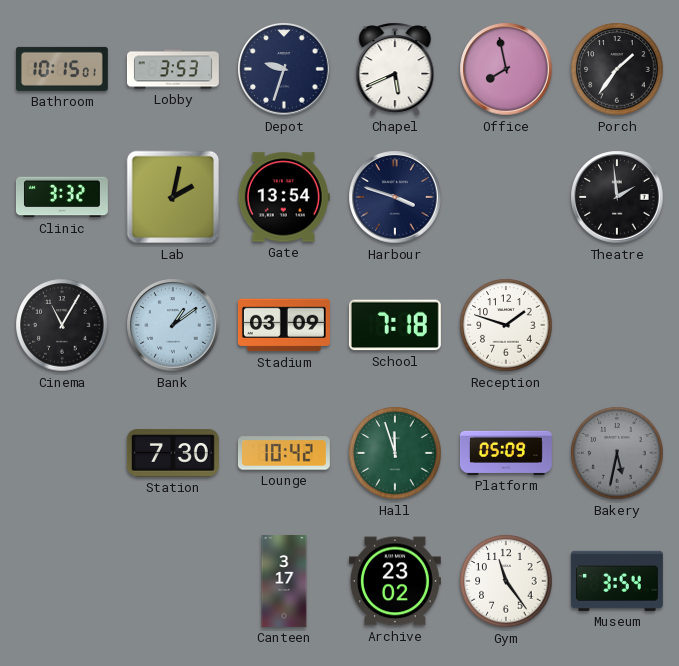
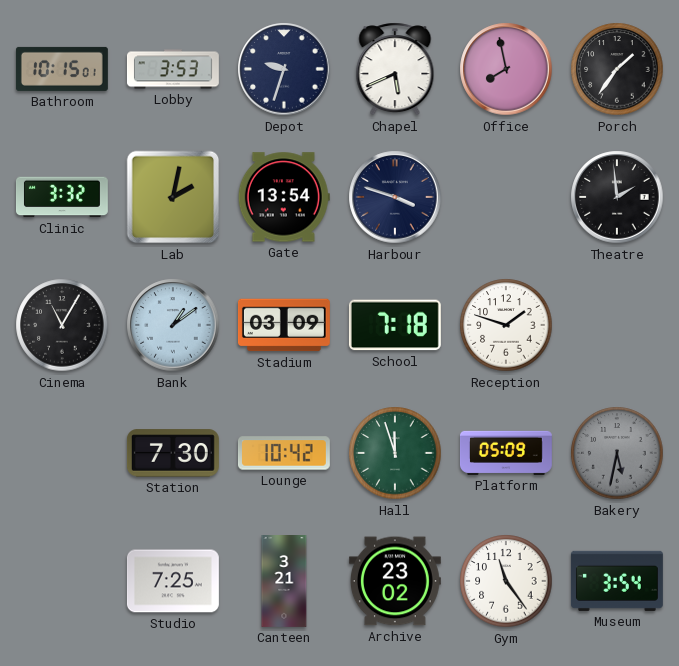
Studio: none -> 7:25
Canteen: 3:17 -> 3:21
